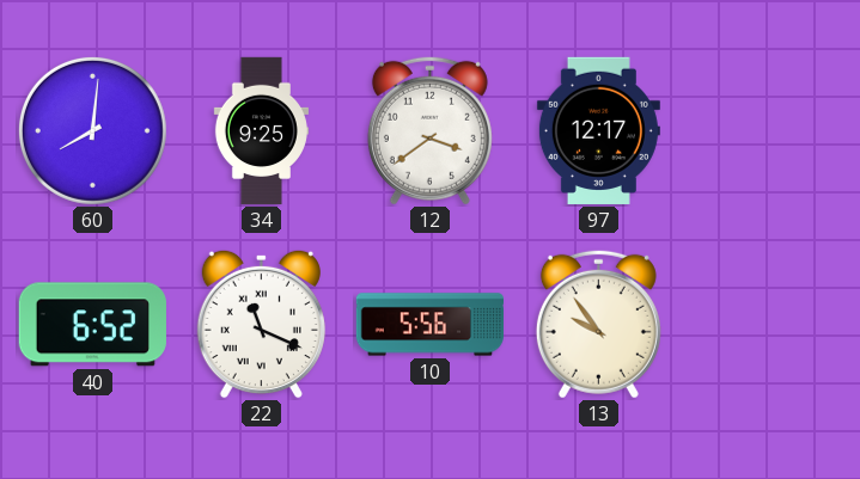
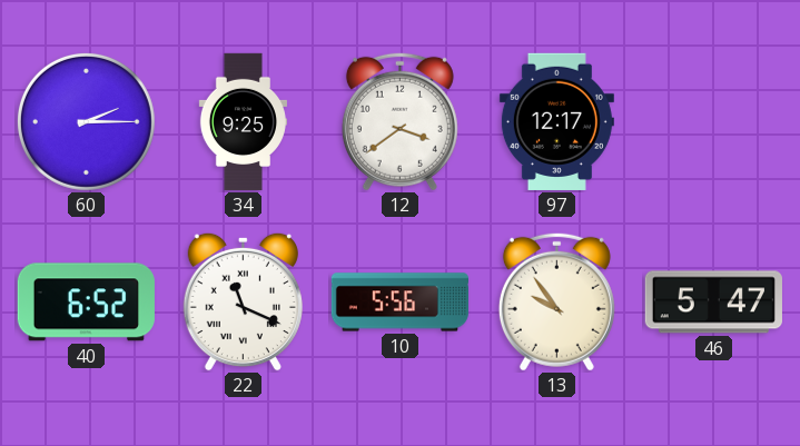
60: 8:01 -> 2:15
46: none -> 5:47
